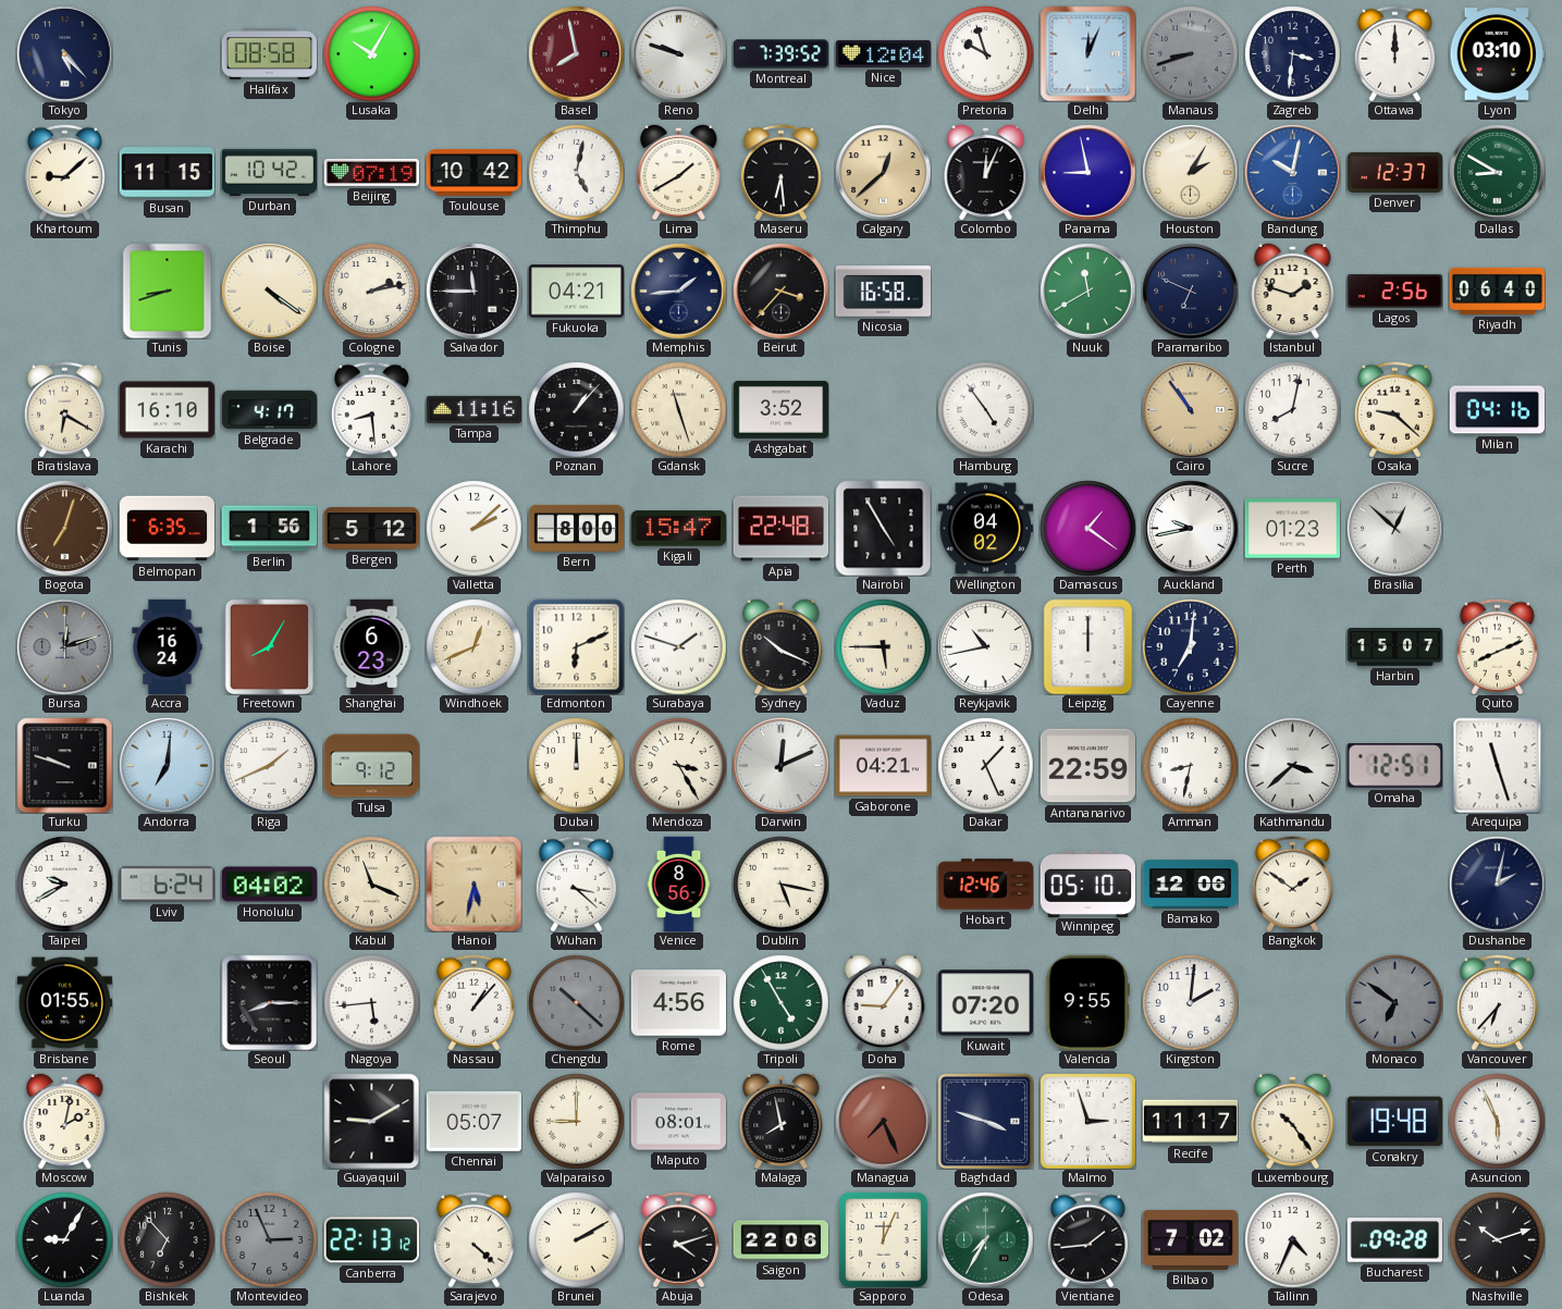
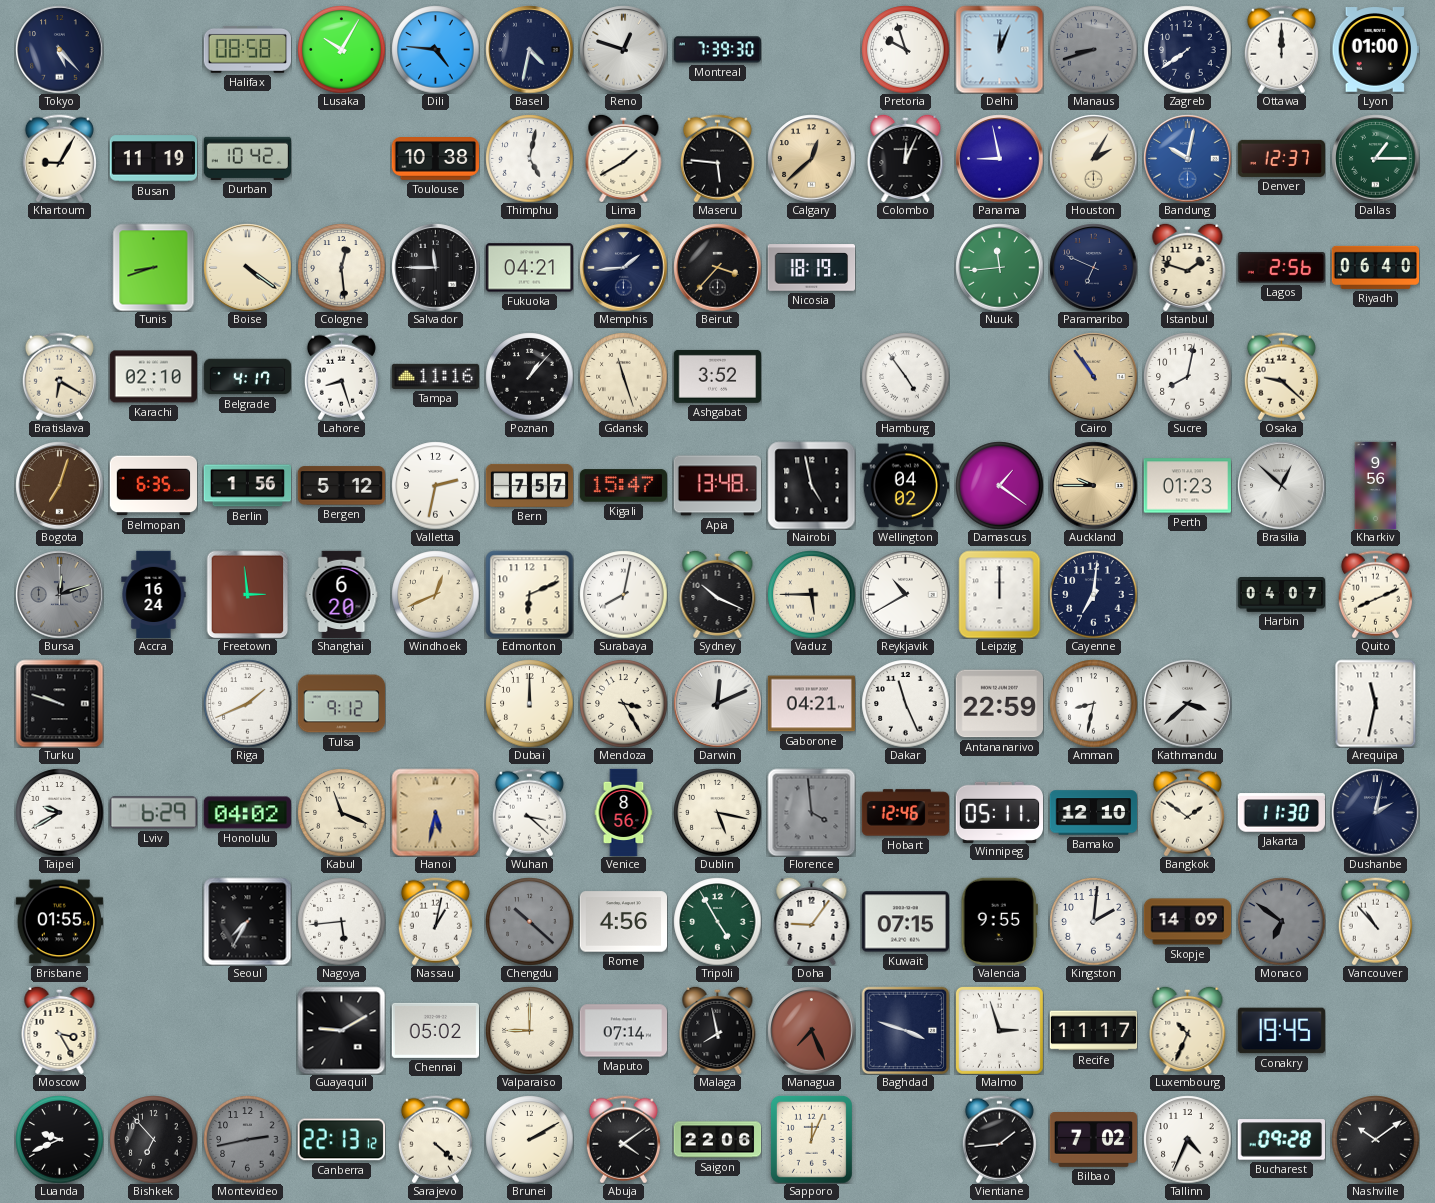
Dili: none -> 4:46
Basel: 7:58 -> 4:32
Basel dial: burgundy -> navy
Reno: 9:48 -> 12:48
Montreal: 7:39:52 -> 7:39:30
Nice: 12:04 -> none
Zagreb: 3:31 -> 7:39
Lyon: 03:10 -> 01:00
Khartoum: 9:08 -> 9:05
Busan: 11:15 -> 11:19
Beijing: 07:19 -> none
Toulouse: 10:42 -> 10:38
Maseru: 6:29 -> 5:46
Dallas: 8:50 -> 1:15
Cologne: 2:13 -> 12:29
Nicosia: 16:58 -> 18:19
Nuuk: 11:40 -> 11:44
Karachi: 16:10 -> 02:10
Lahore: 8:29 -> 8:27
Milan: 04:16 -> none
Valletta: 2:08 -> 2:32
Bern: 8:00 -> 7:57
Apia: 22:48 -> 13:48
Nairobi: 4:55 -> 4:58
Auckland: 9:43 -> 9:45
Auckland dial: white -> champagne
Kharkiv: none -> 9:56
Freetown: 8:05 -> 2:59
Shanghai: 6:23 -> 6:20
Surabaya: 1:48 -> 8:02
Reykjavik: 10:43 -> 10:40
Harbin: 15:07 -> 04:07
Andorra: 7:01 -> none
Dakar: 1:26 -> 11:26
Omaha: 12:51 -> none
Arequipa: 11:27 -> 11:32
Lviv: 6:24 -> 6:29
Florence: none -> 3:59
Winnipeg: 05:10 -> 05:11
Bamako: 12:06 -> 12:10
Jakarta: none -> 11:30
Seoul: 8:15 -> 7:35
Nassau: 1:07 -> 1:02
Kuwait: 07:20 -> 07:15
Skopje: none -> 14:09
Vancouver: 6:37 -> 10:53
Moscow: 2:02 -> 3:25
Chennai: 05:07 -> 05:02
Maputo: 08:01 -> 07:14
Luxembourg: 10:24 -> 10:34
Conakry: 19:48 -> 19:45
Asuncion: 5:56 -> none
Luanda: 9:05 -> 9:41
Montevideo: 2:56 -> 2:43
Abuja: 4:12 -> 4:09
Odesa: 7:35 -> none
Nashville: 10:12 -> 10:09
